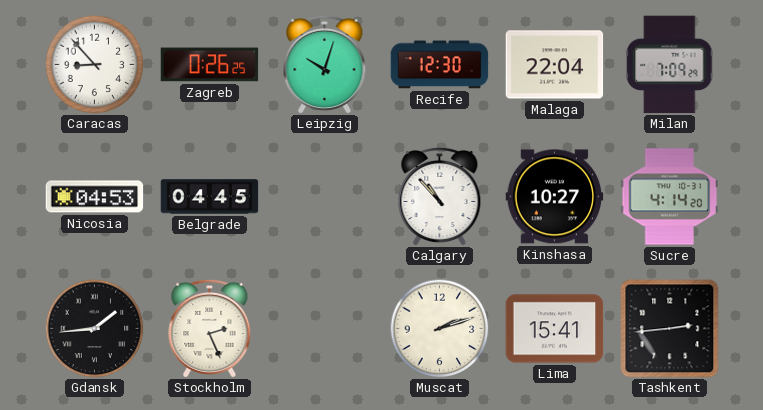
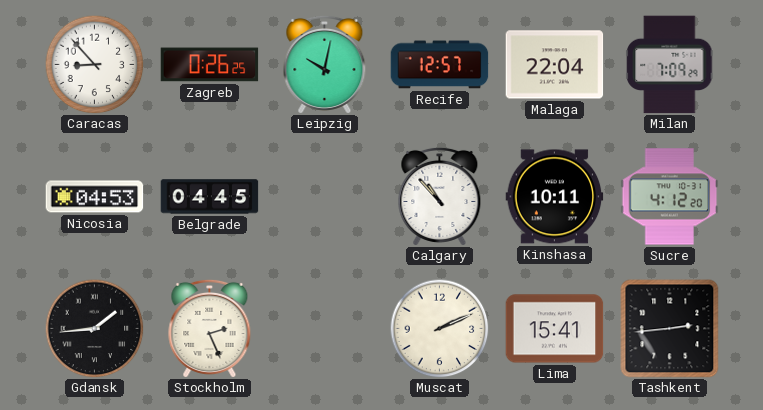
Leipzig: 10:03 -> 10:02
Recife: 12:30 -> 12:57
Kinshasa: 10:27 -> 10:11
Sucre: 4:14 -> 4:12
Muscat: 2:12 -> 2:11
